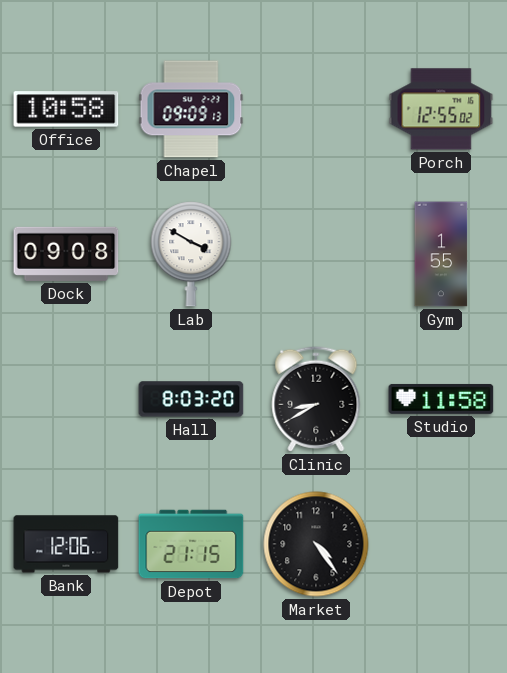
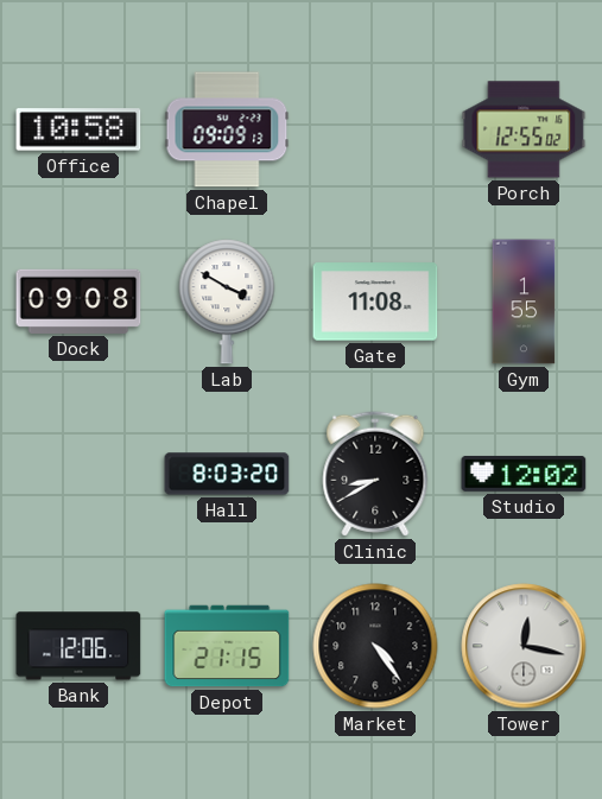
Gate: none -> 11:08
Studio: 11:58 -> 12:02
Tower: none -> 12:17
